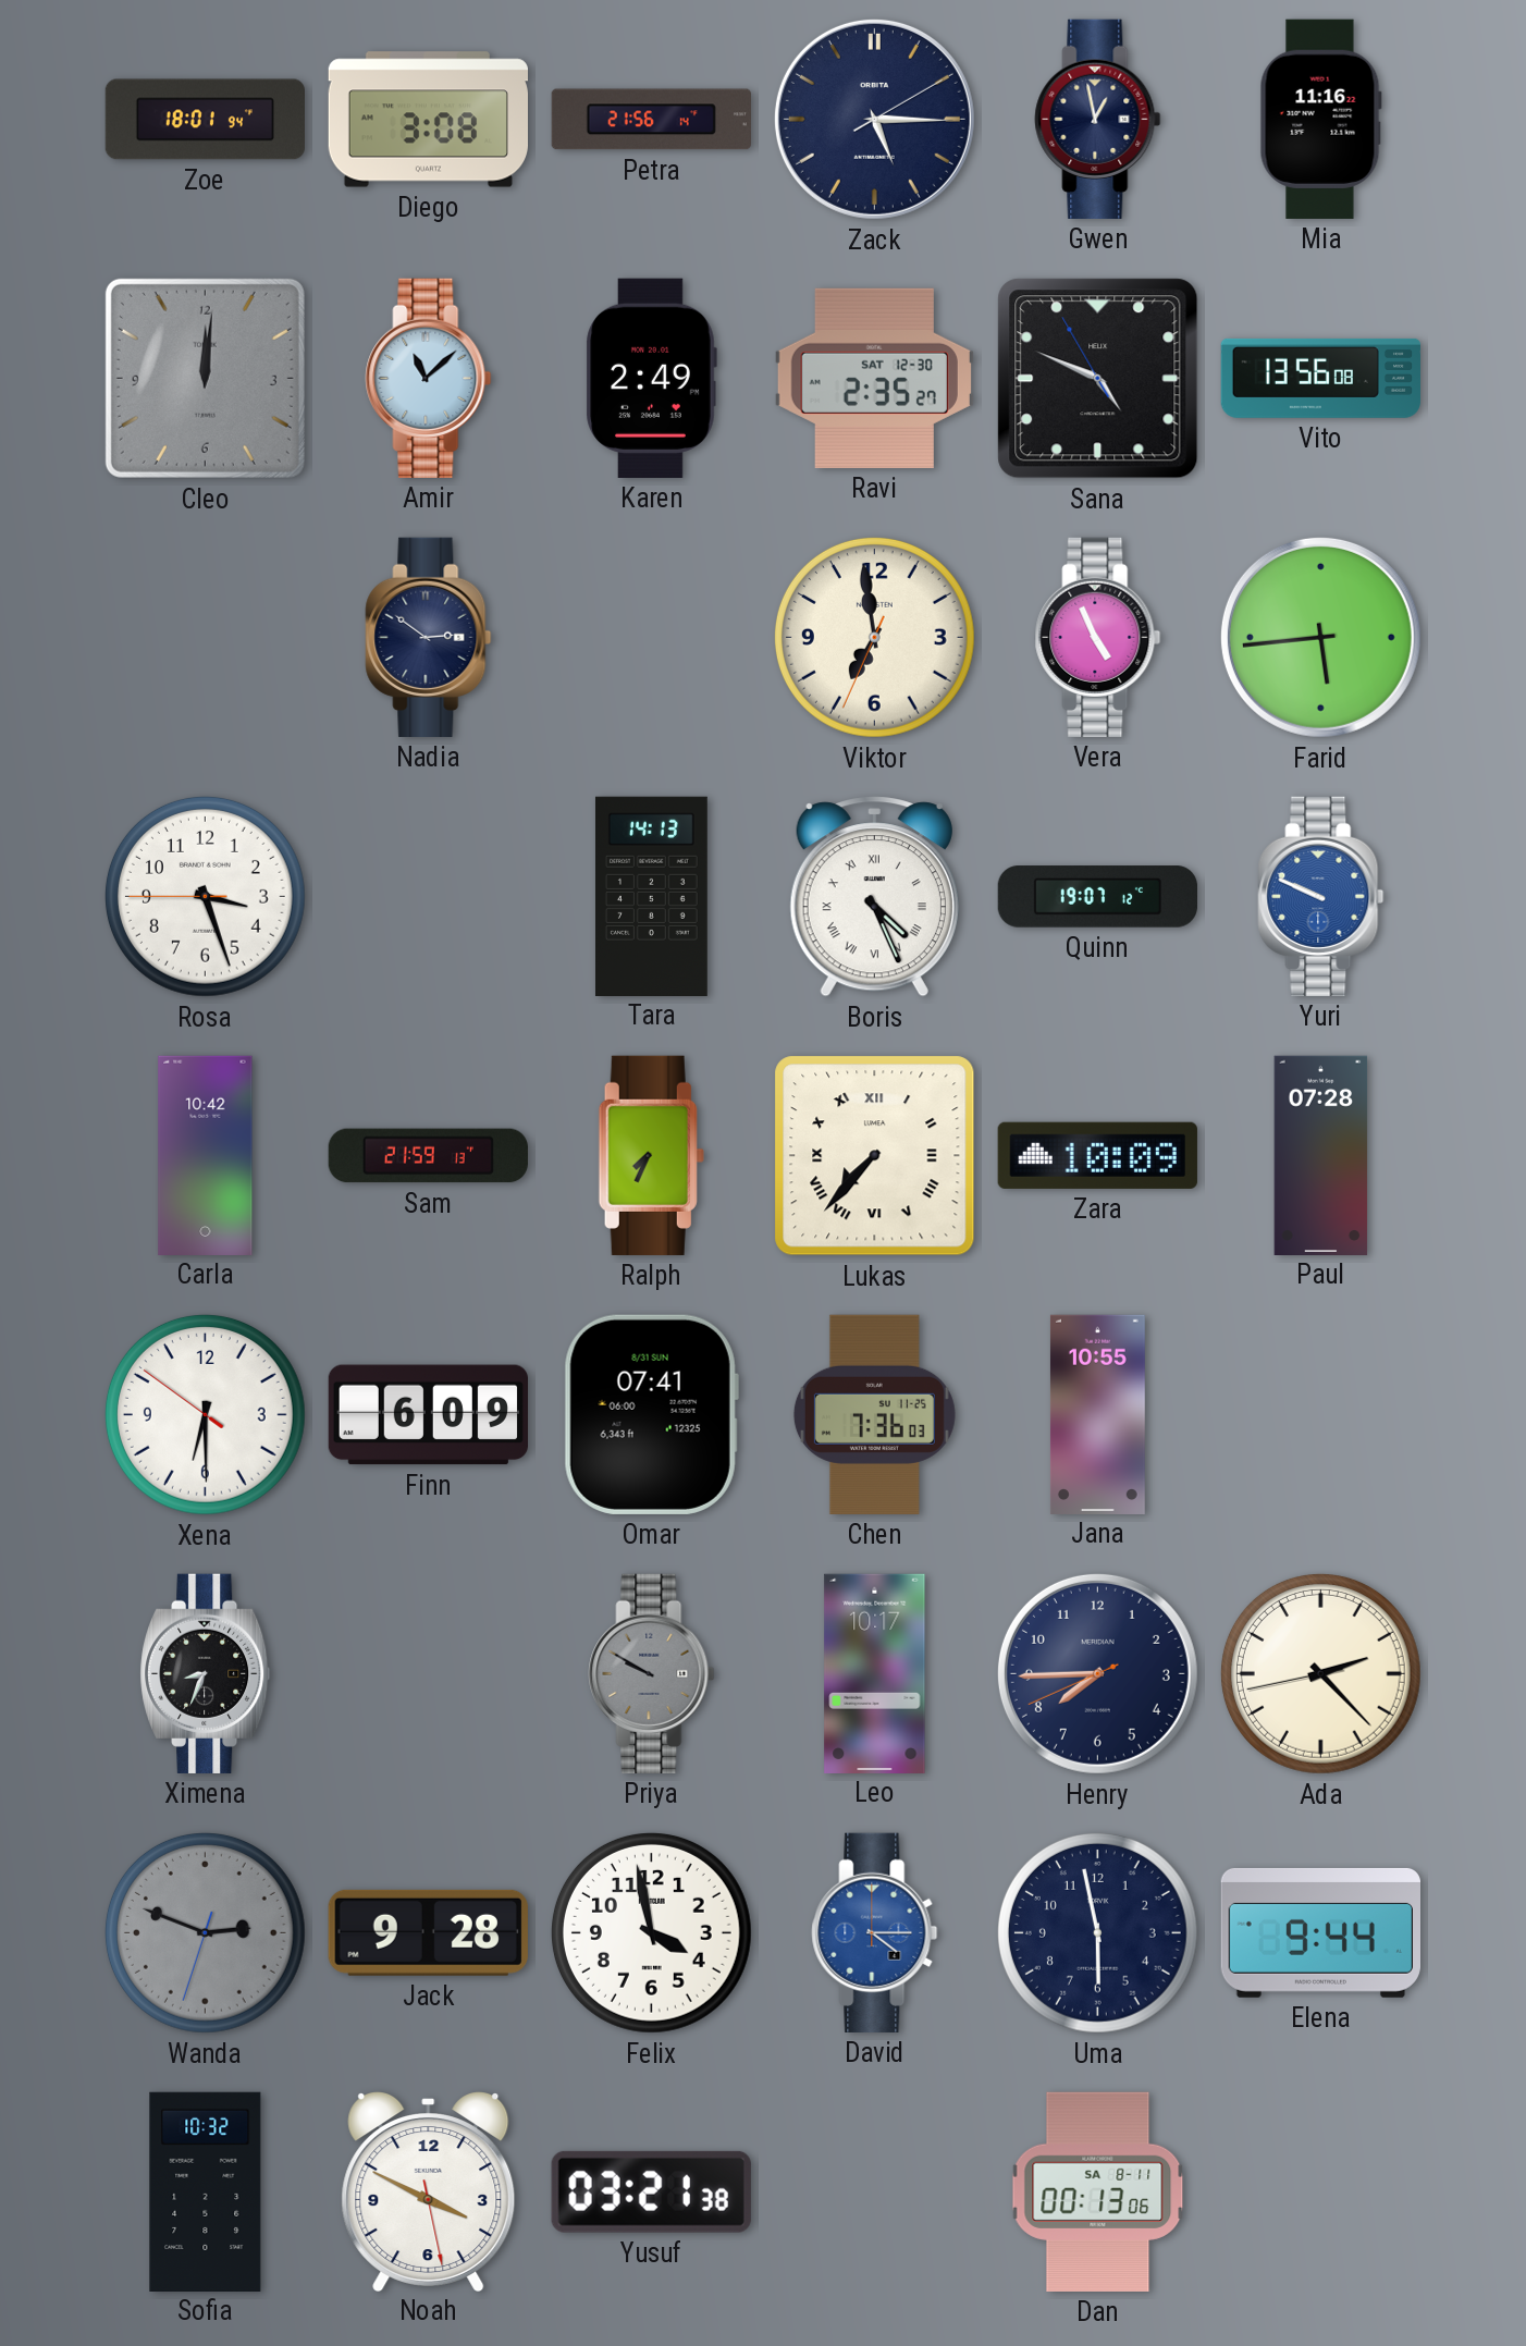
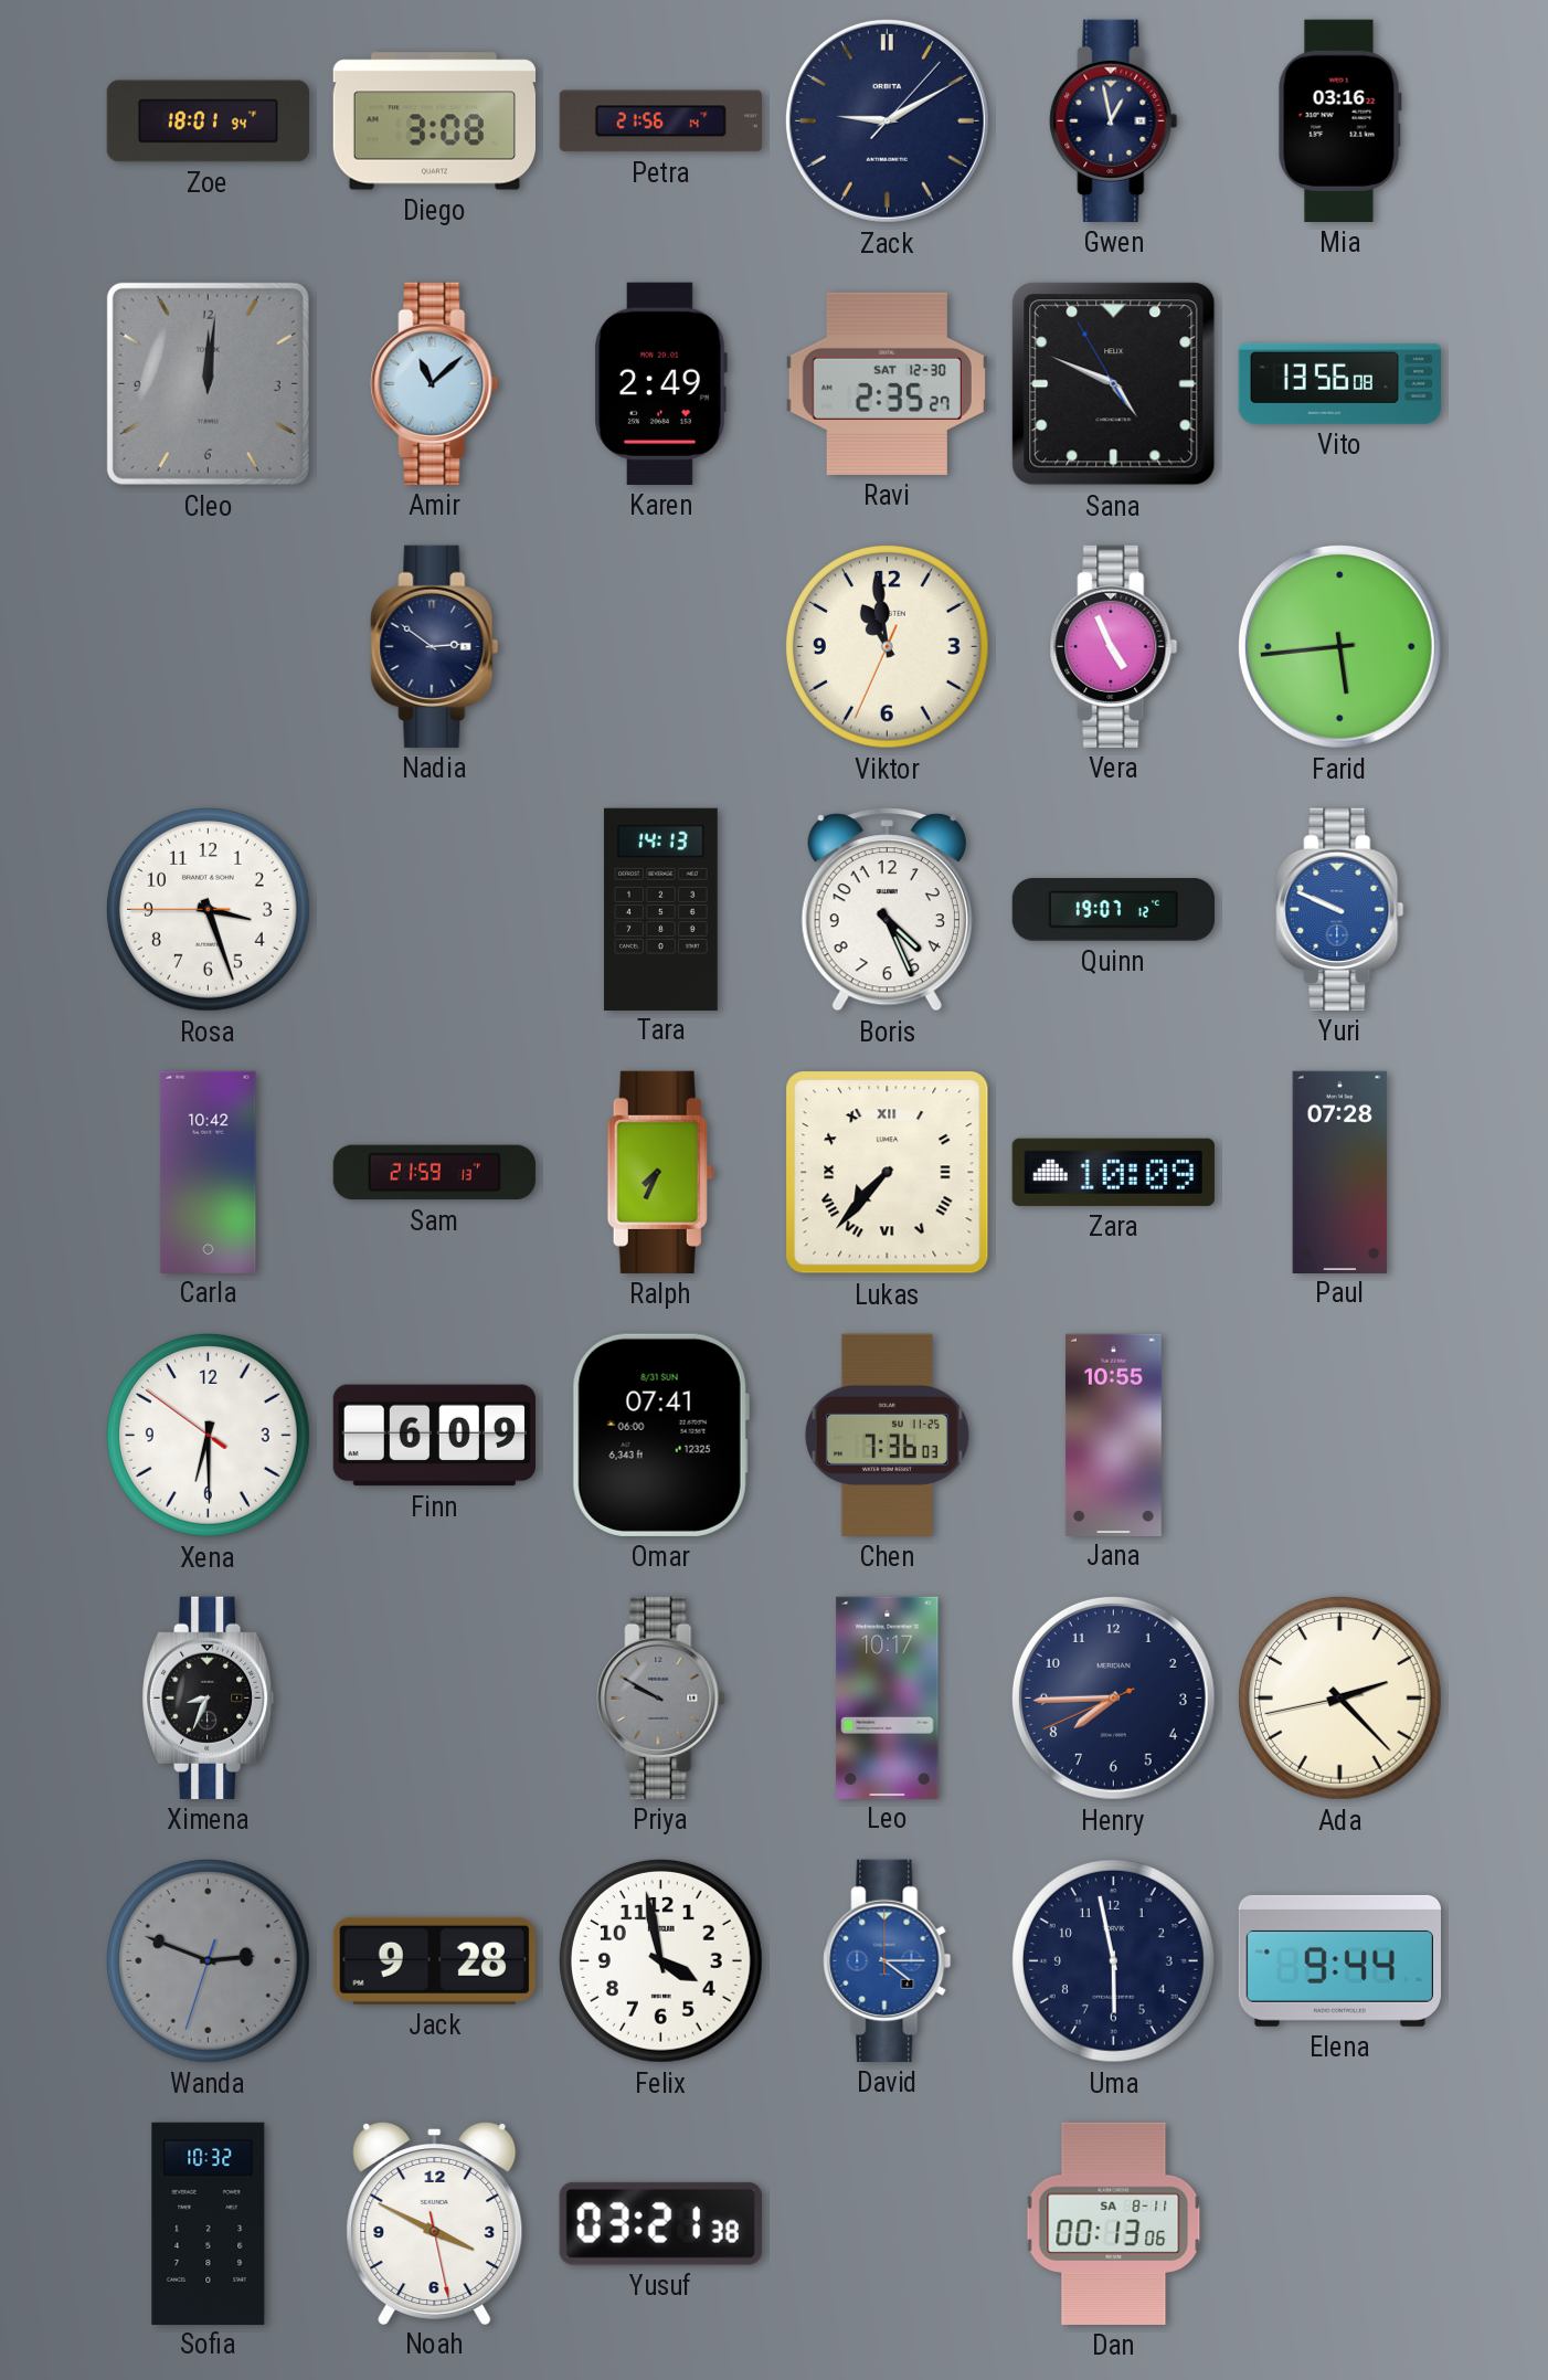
Zack: 5:15 -> 9:10
Mia: 11:16 -> 03:16
Viktor: 6:58 -> 10:58
Boris numerals: Roman -> Arabic
